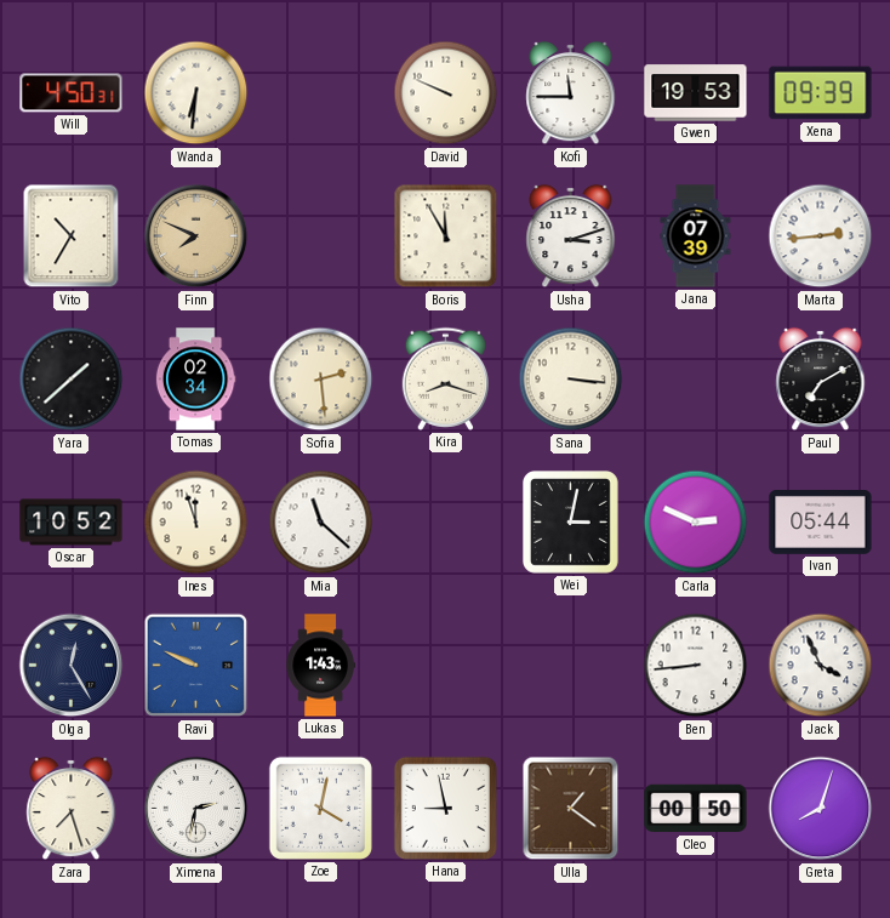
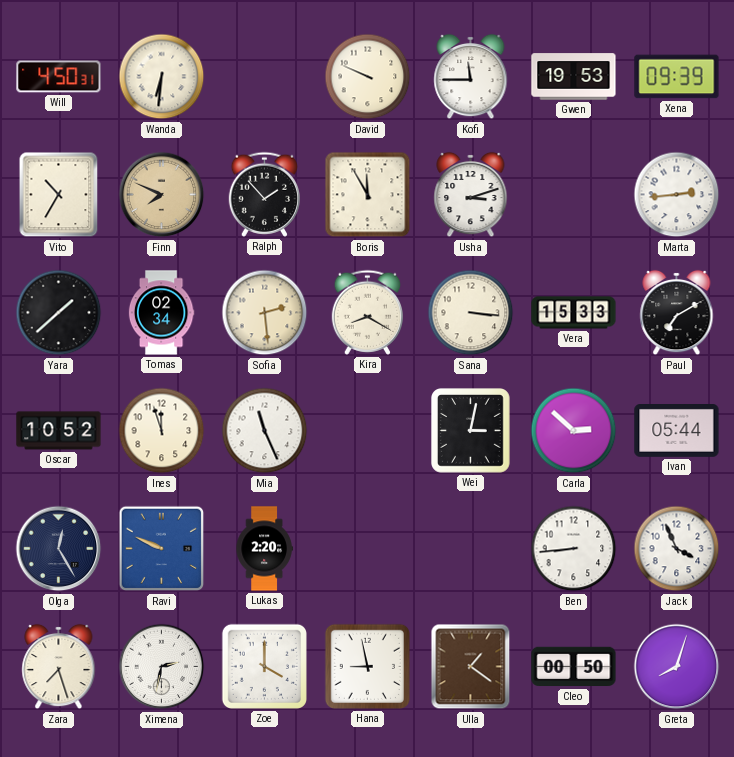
Ralph: none -> 1:53
Jana: 07:39 -> none
Kira: 8:18 -> 8:20
Vera: none -> 15:33
Mia: 11:22 -> 11:26
Carla: 2:49 -> 2:52
Lukas: 1:43 -> 2:20
Zoe: 4:02 -> 4:00
